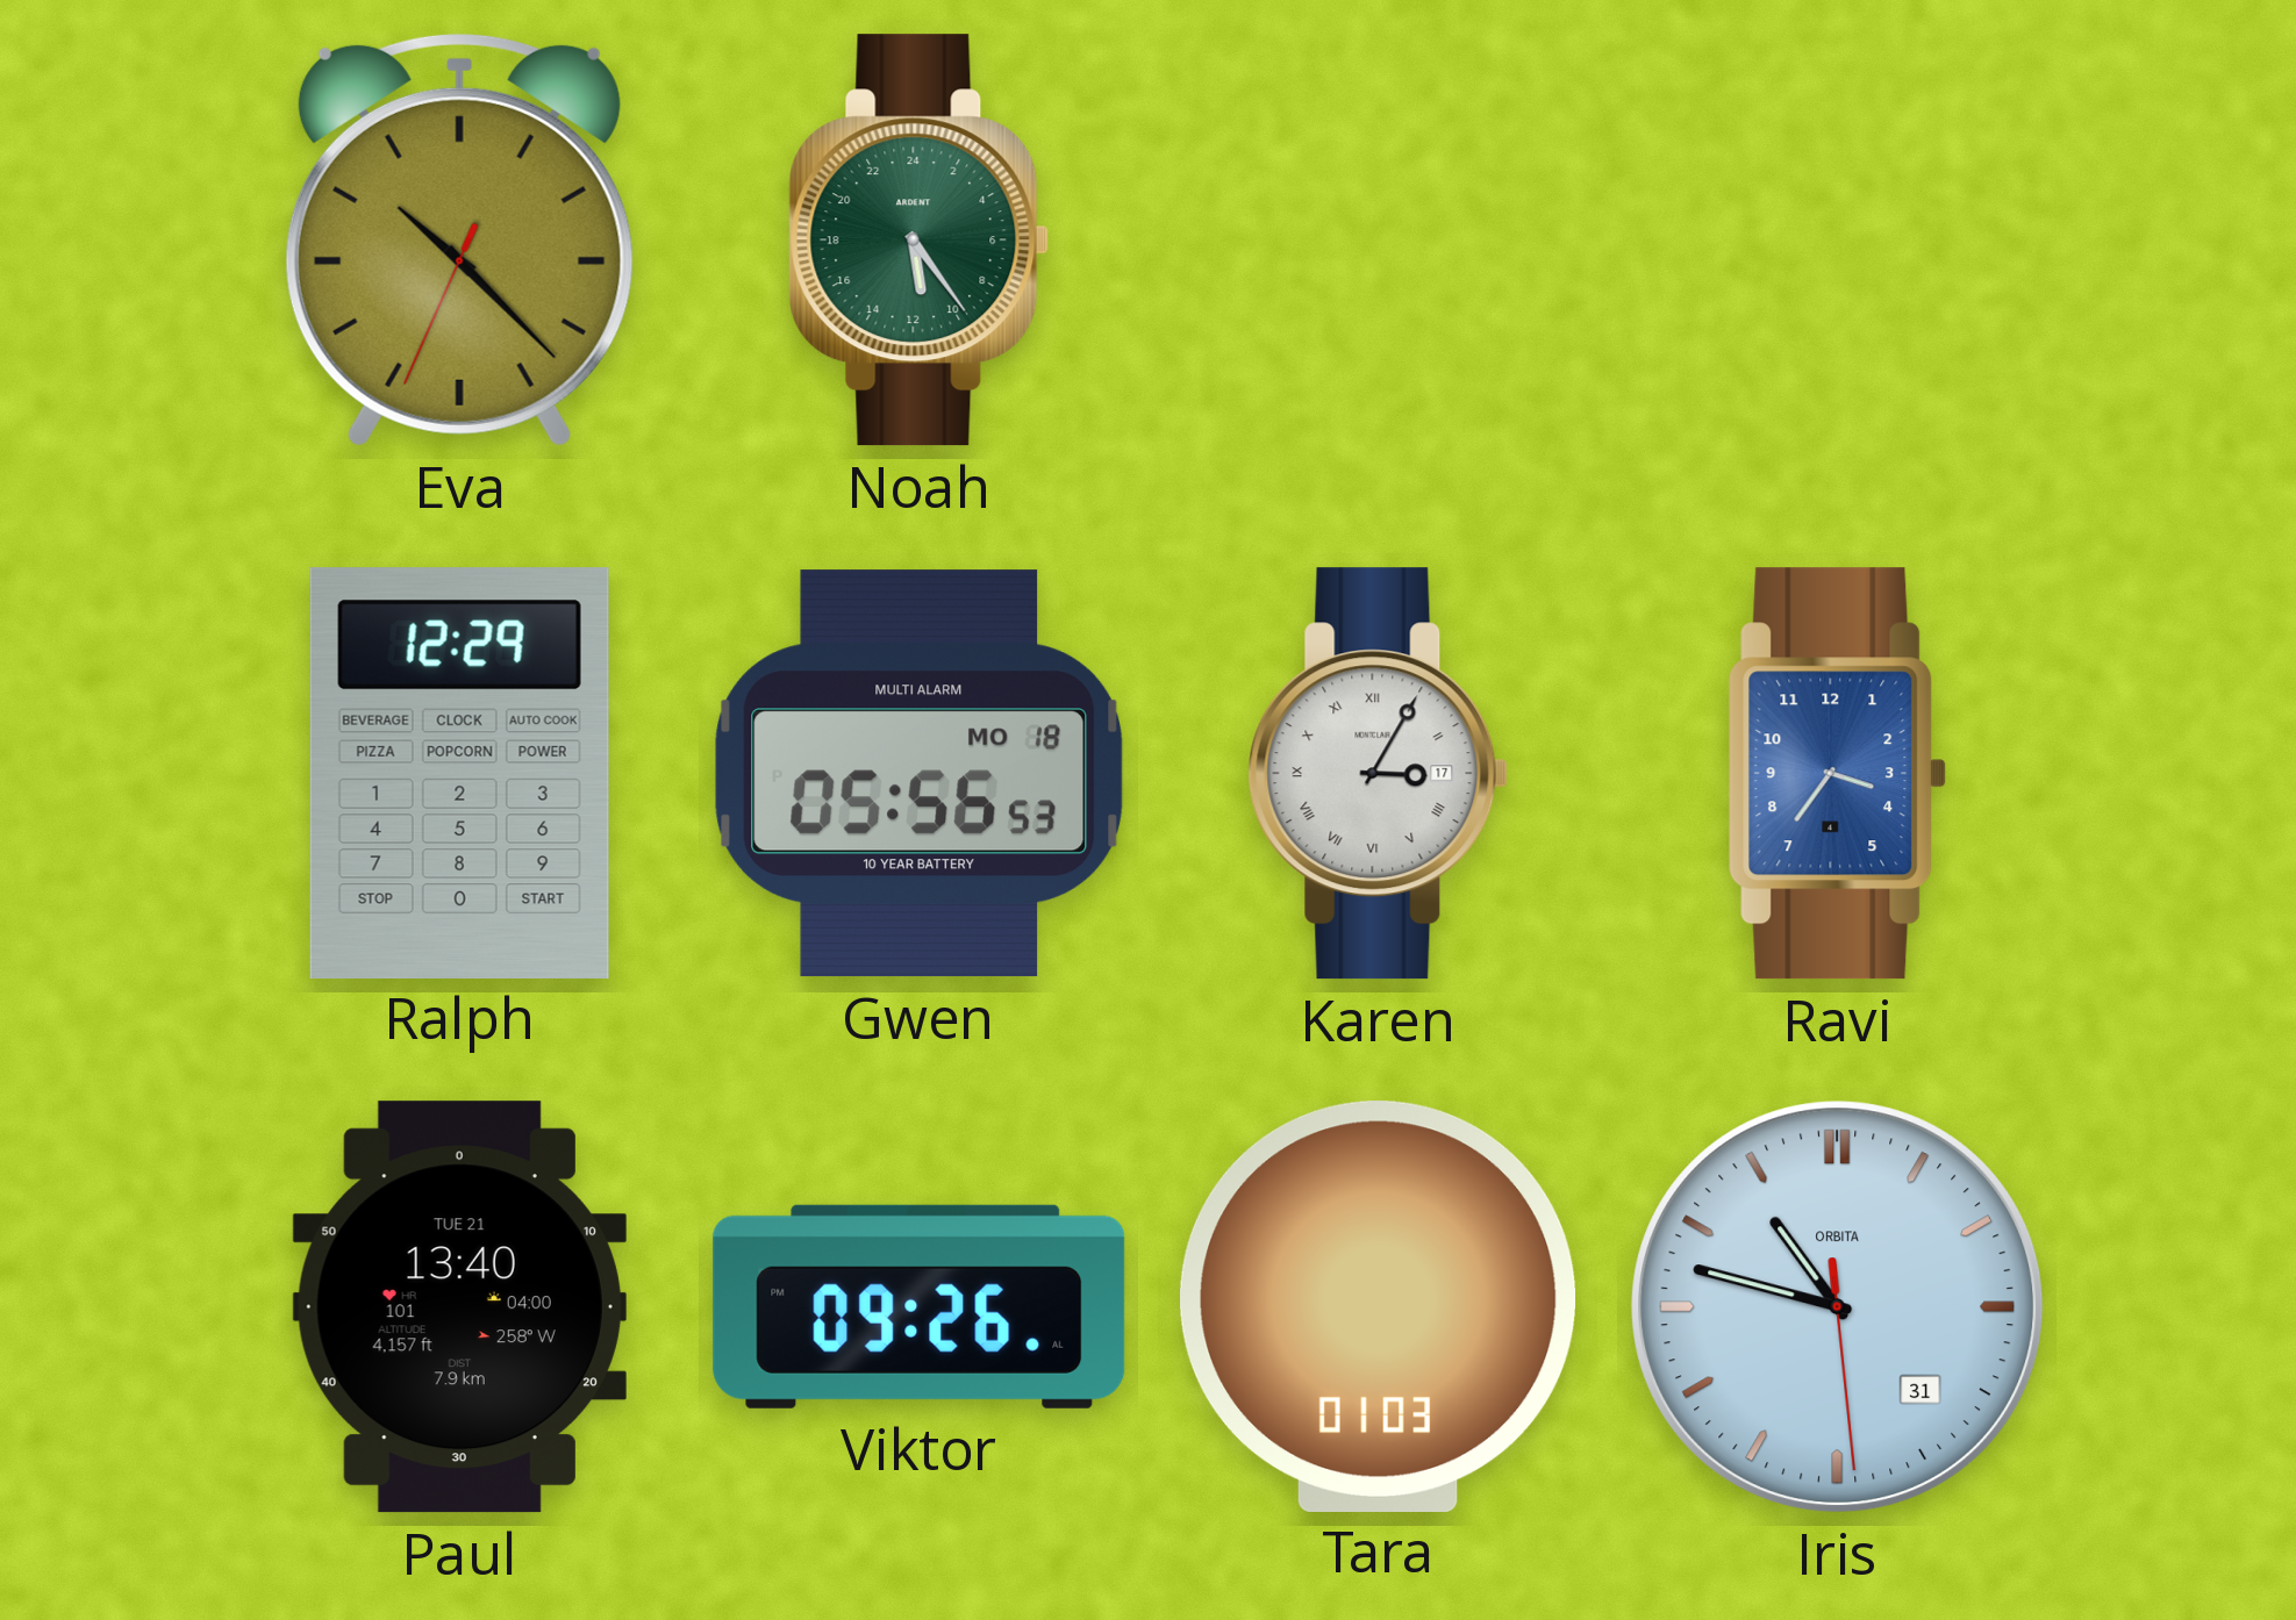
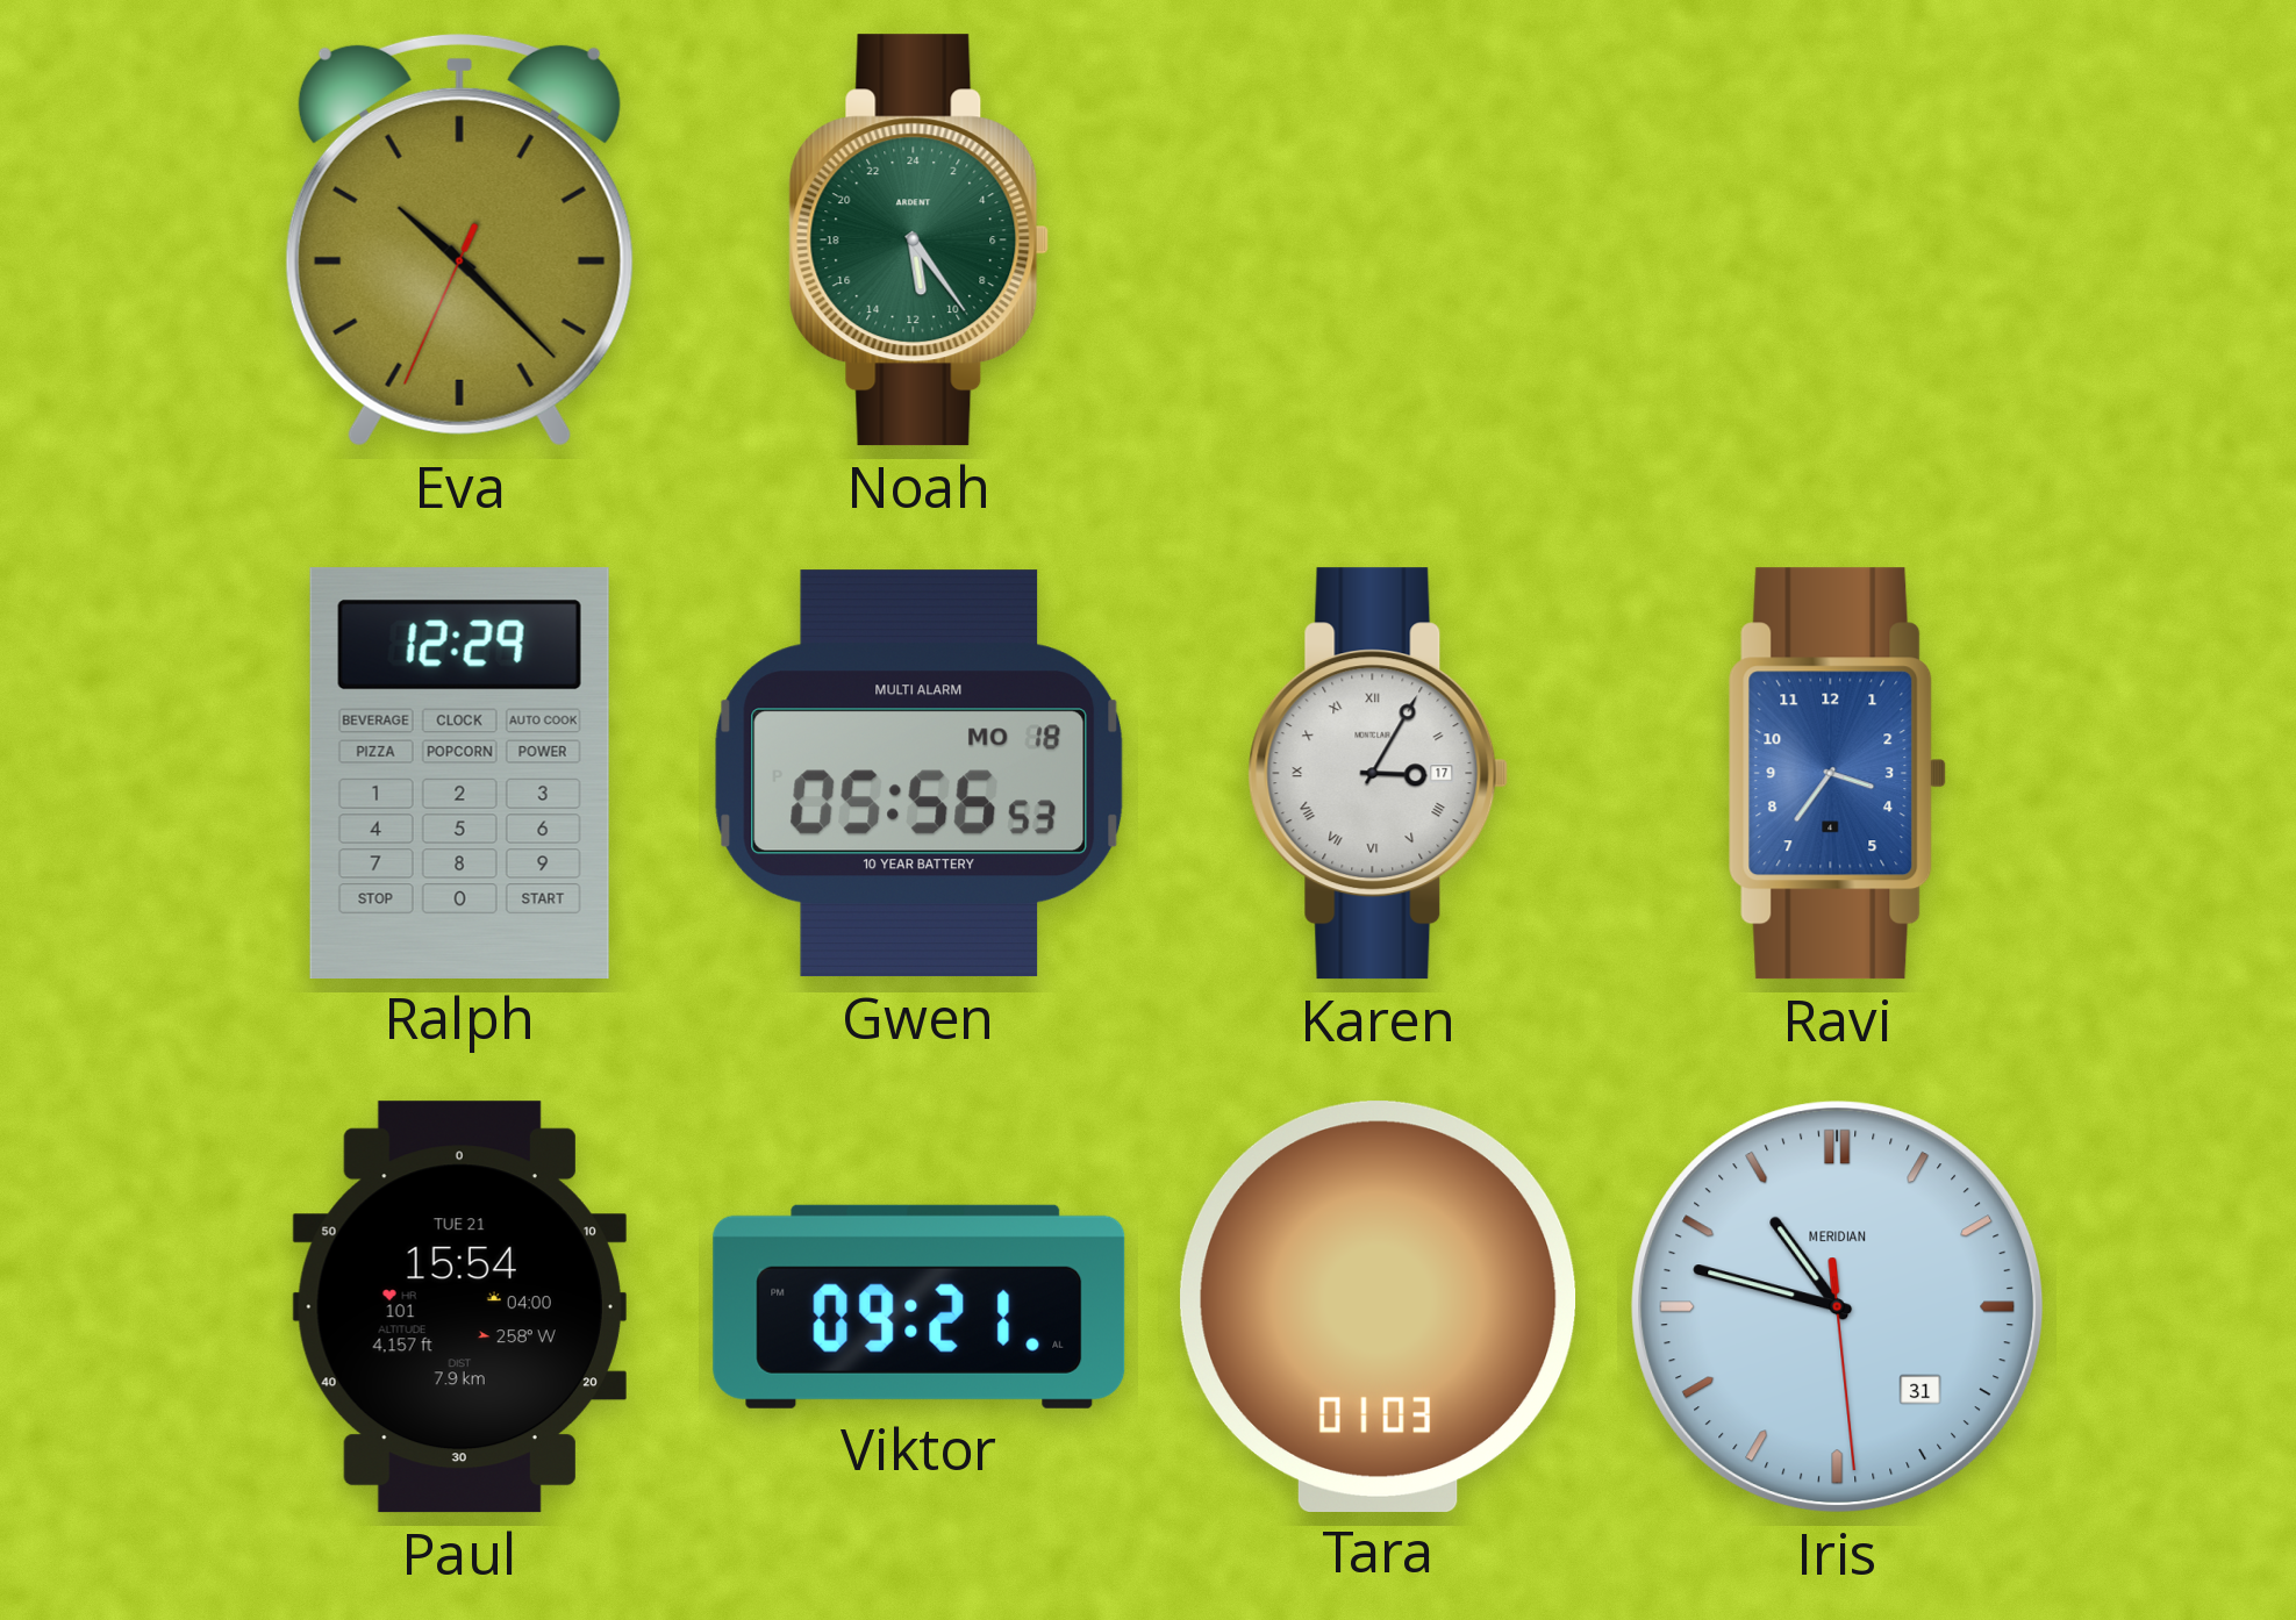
Paul: 13:40 -> 15:54
Viktor: 09:26 -> 09:21
Iris brand: ORBITA -> MERIDIAN
